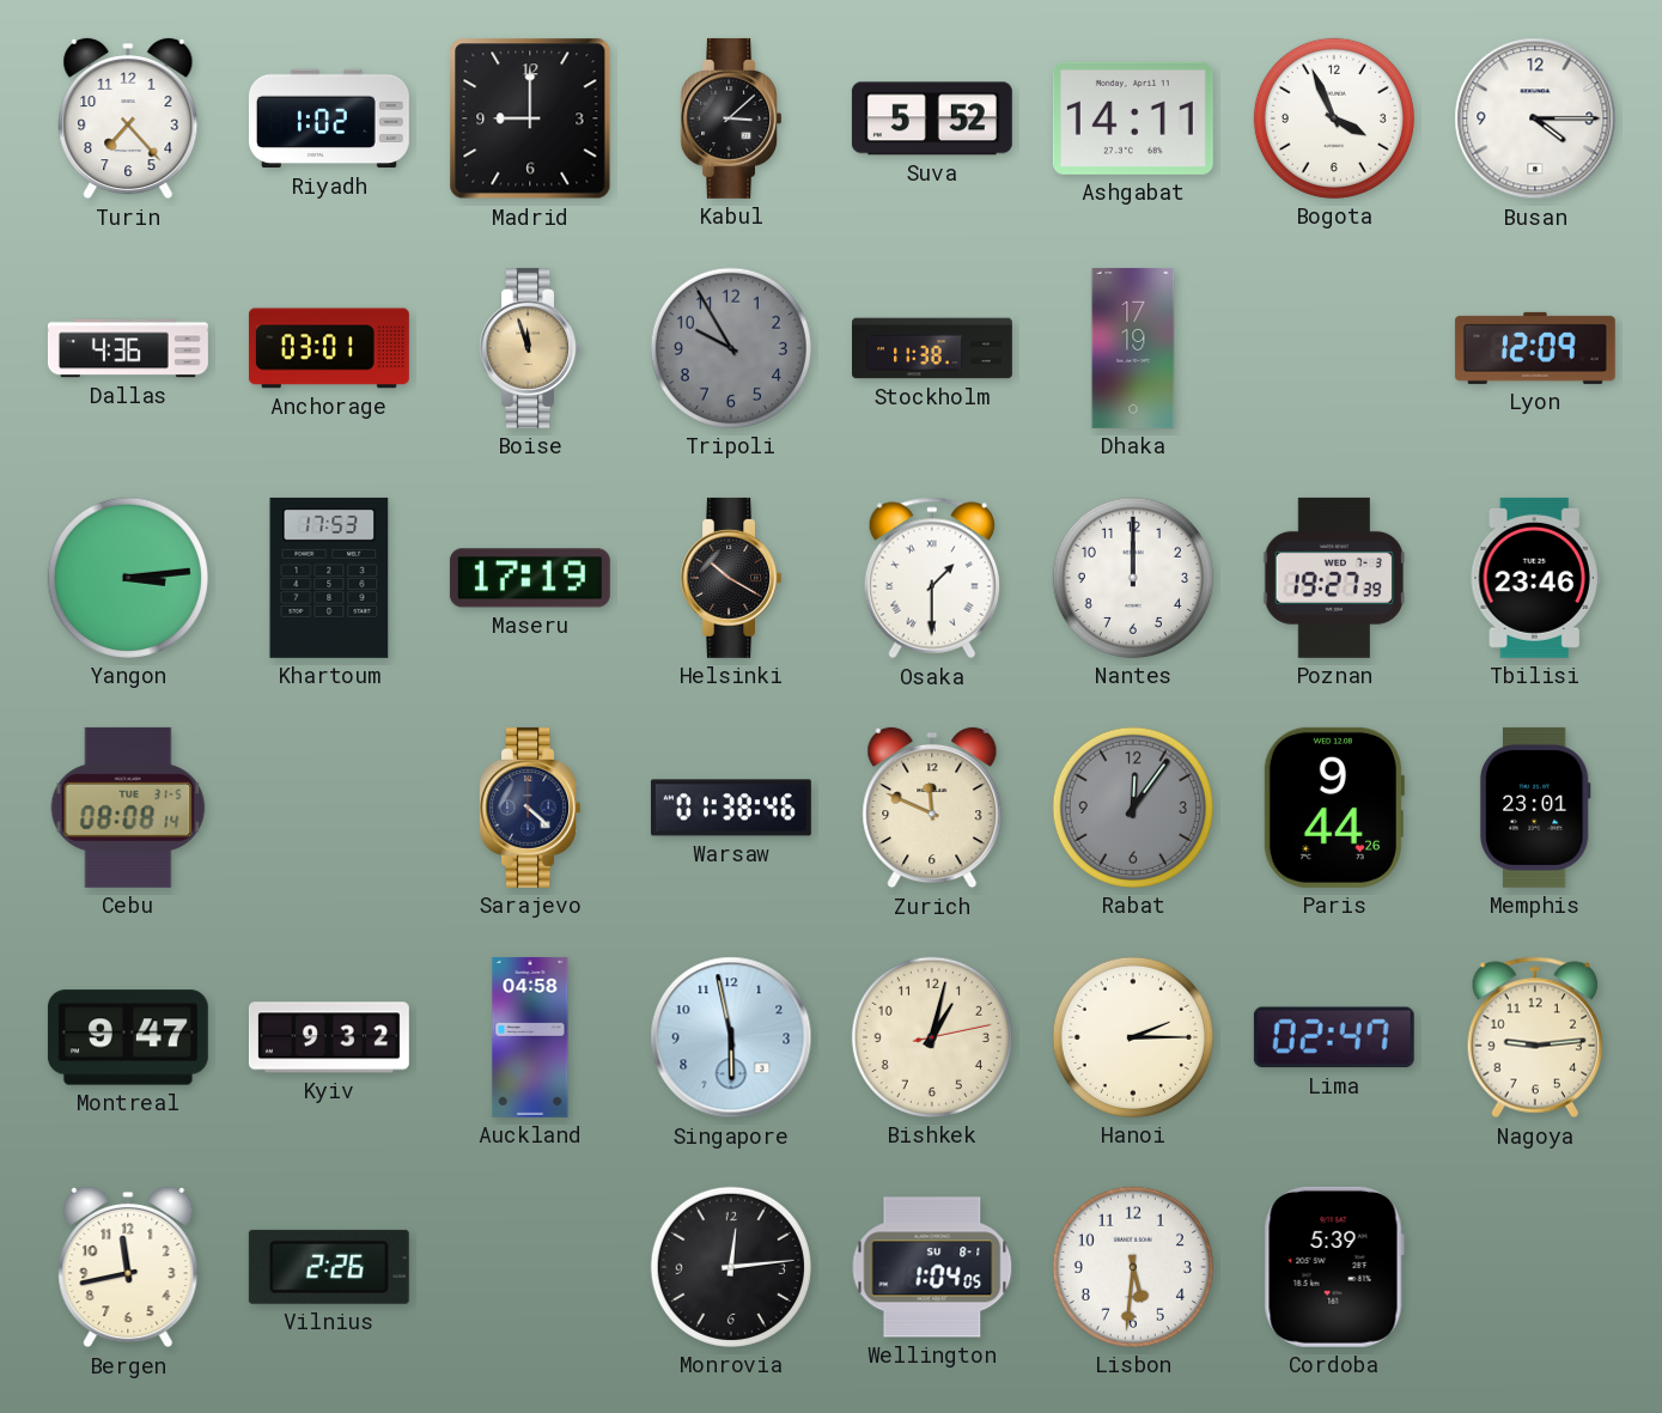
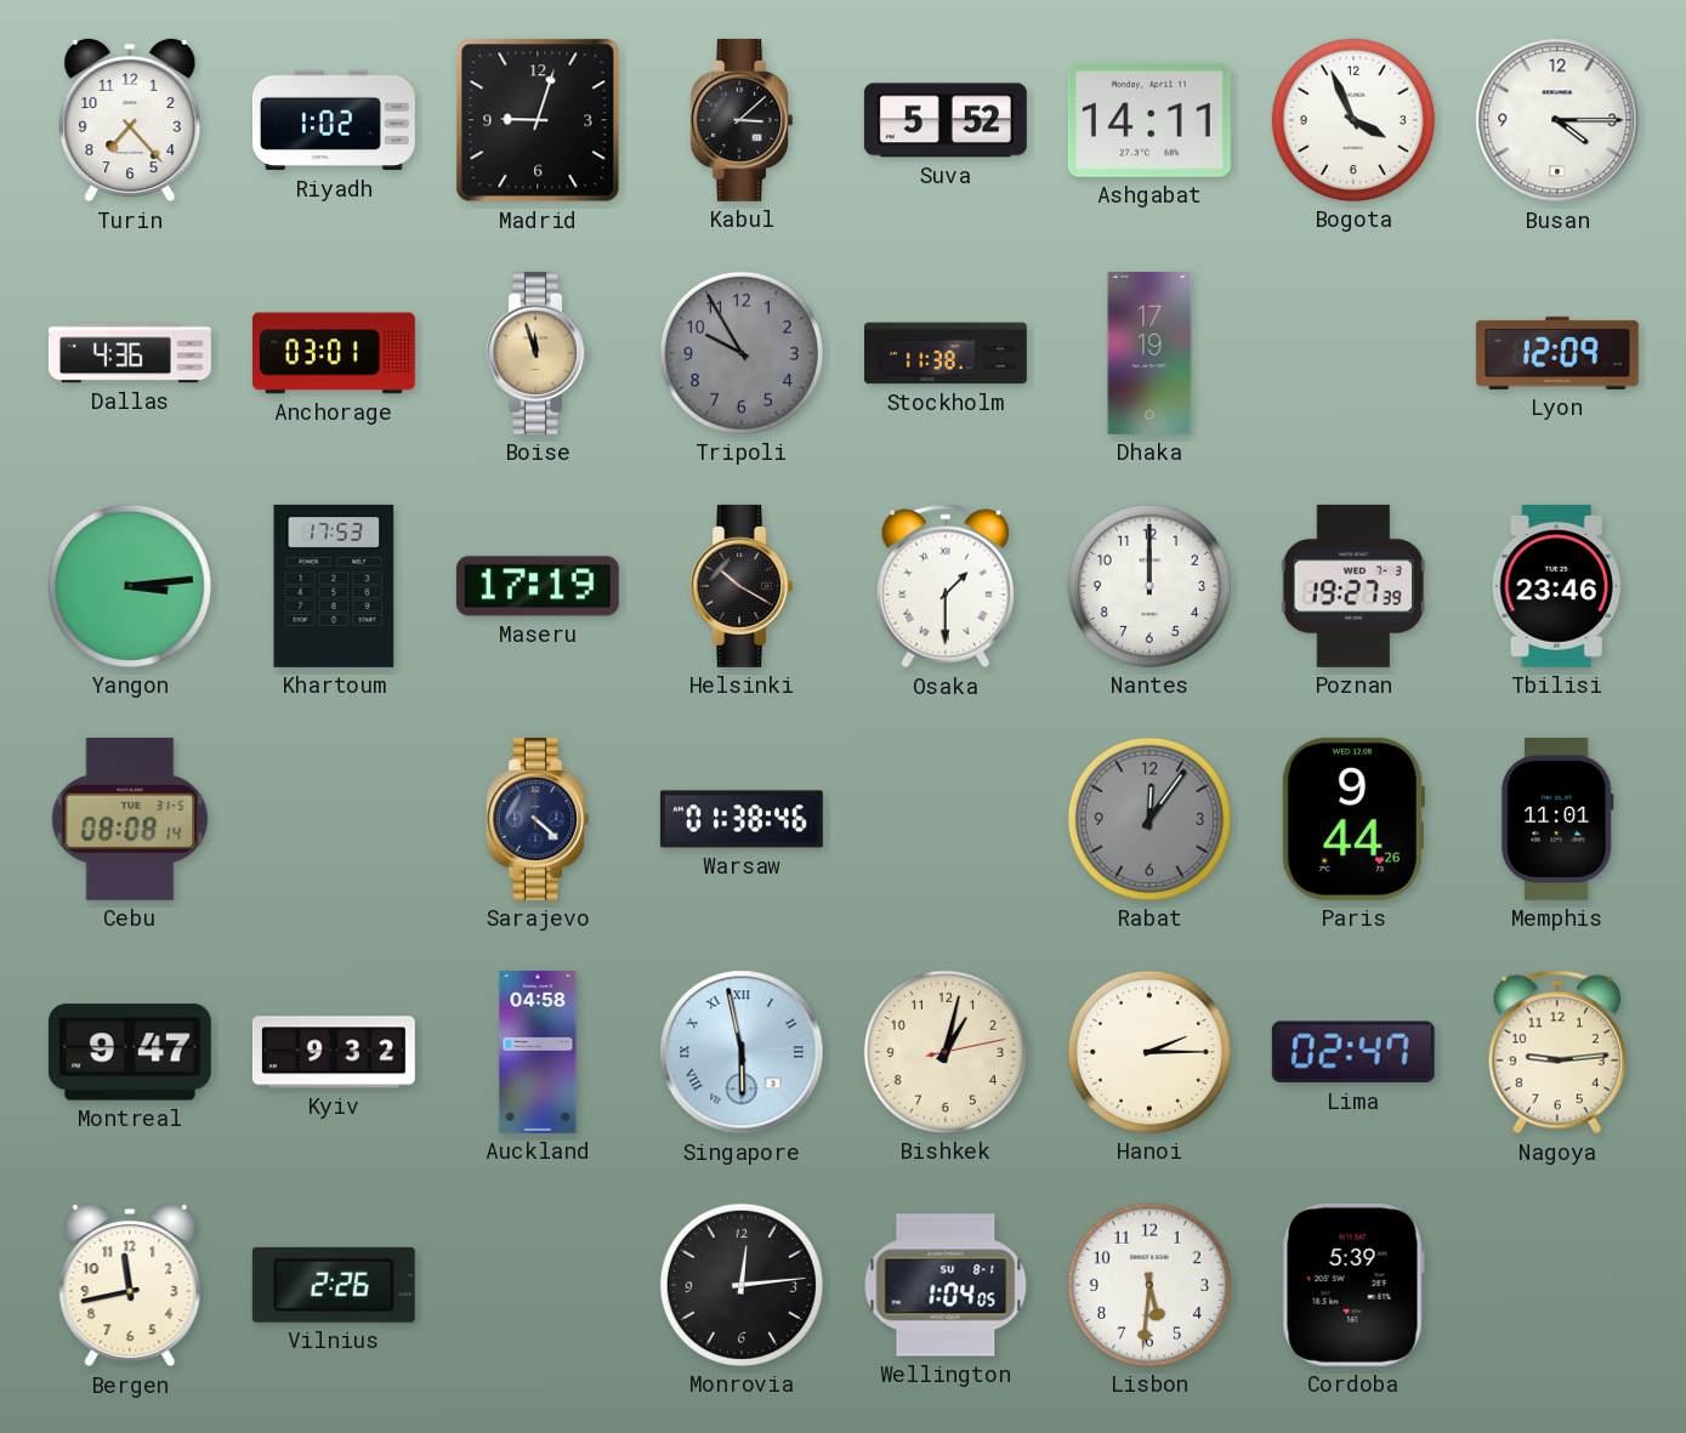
Madrid: 9:00 -> 9:03
Zurich: 11:49 -> none
Memphis: 23:01 -> 11:01
Singapore numerals: Arabic -> Roman
